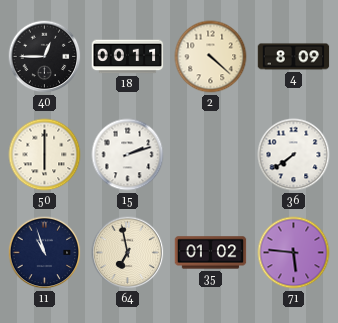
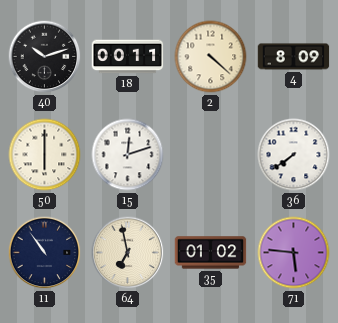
40: 12:45 -> 10:12
15: 2:12 -> 12:12
11: 10:57 -> 10:54
